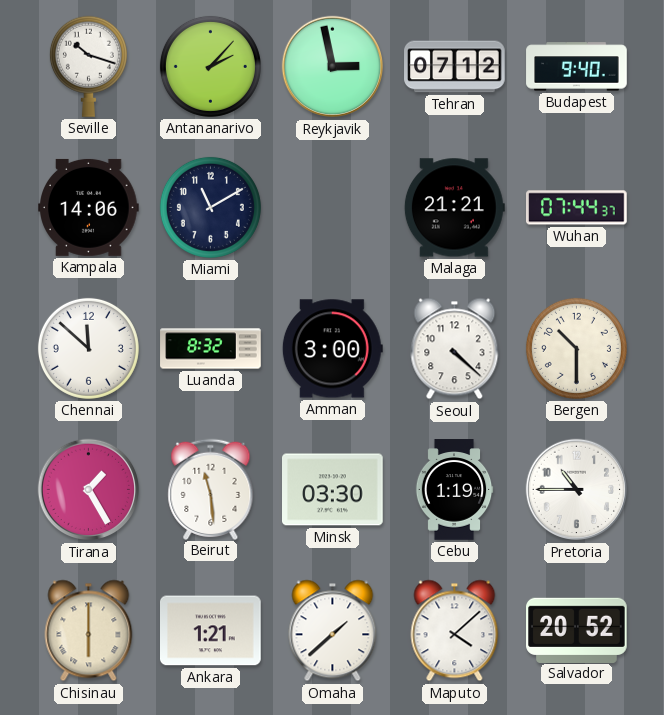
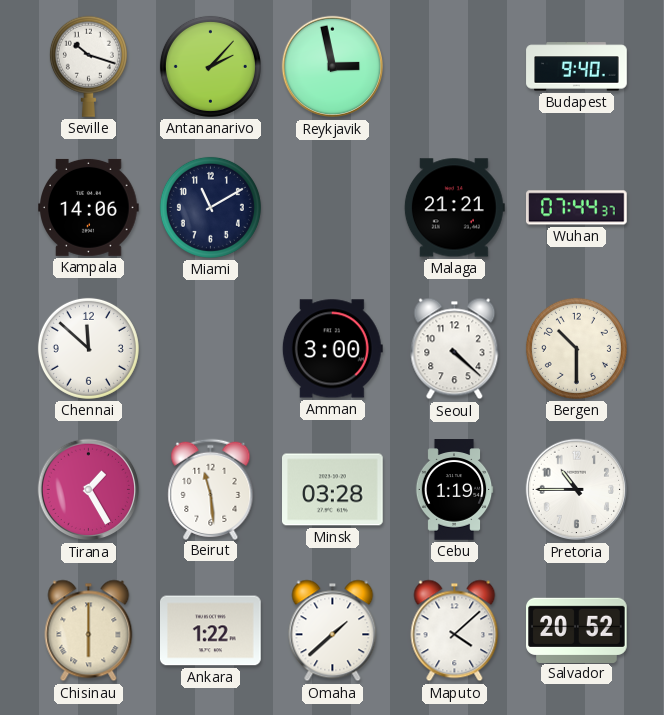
Tehran: 07:12 -> none
Luanda: 8:32 -> none
Minsk: 03:30 -> 03:28
Ankara: 1:21 -> 1:22
